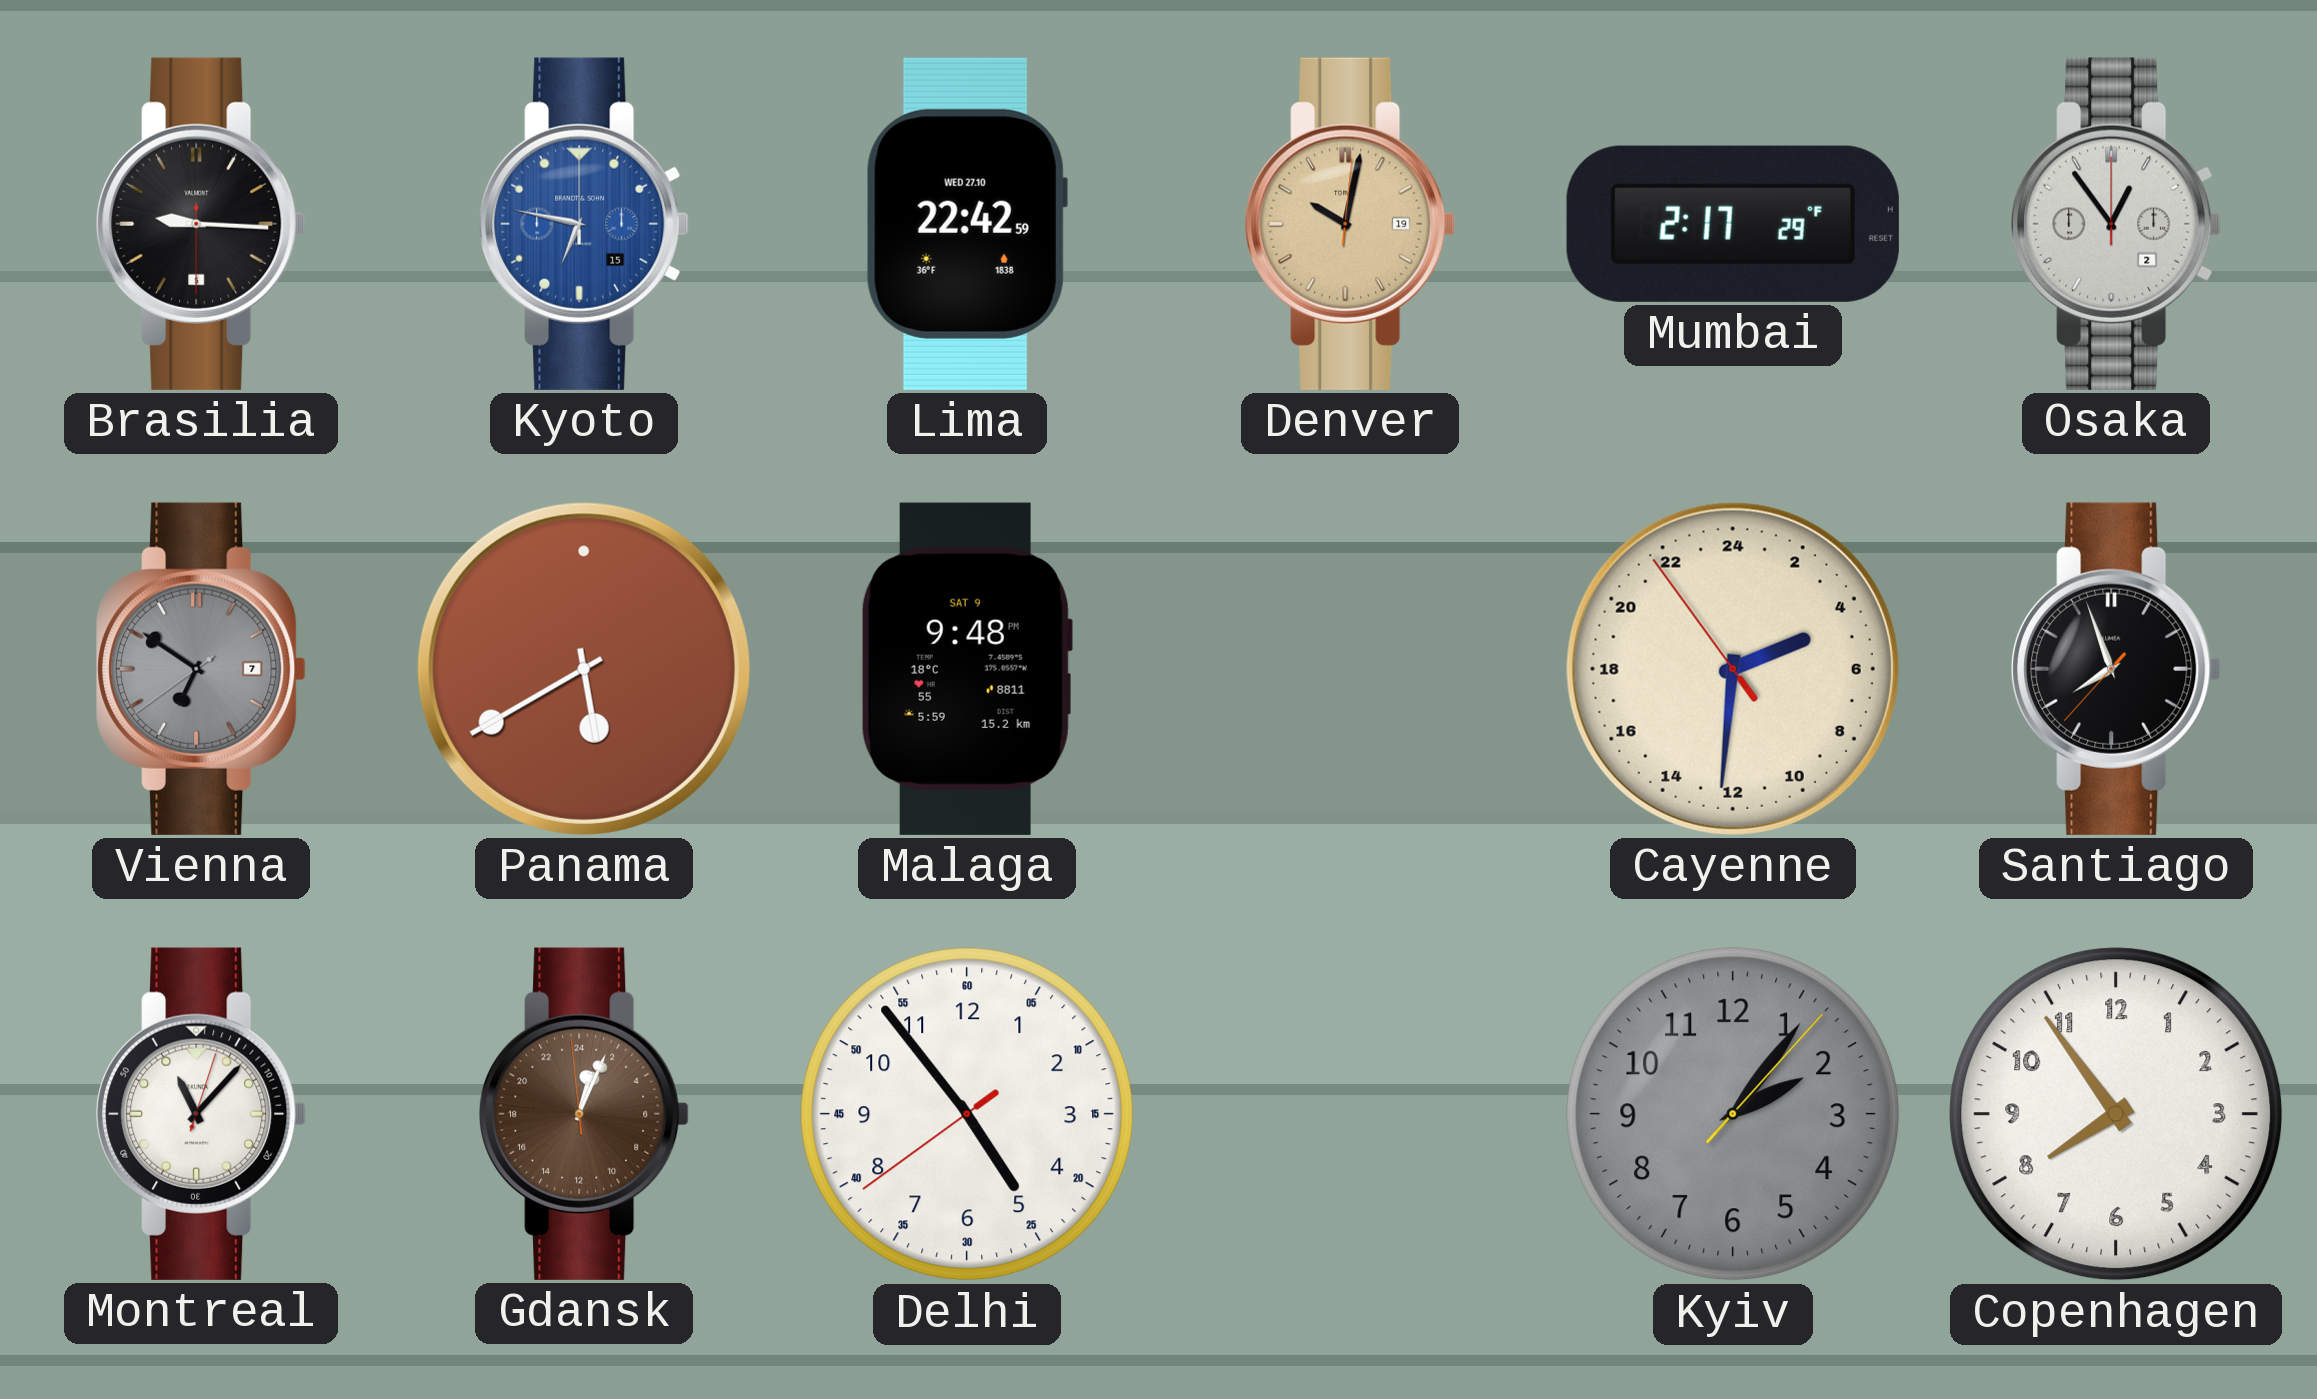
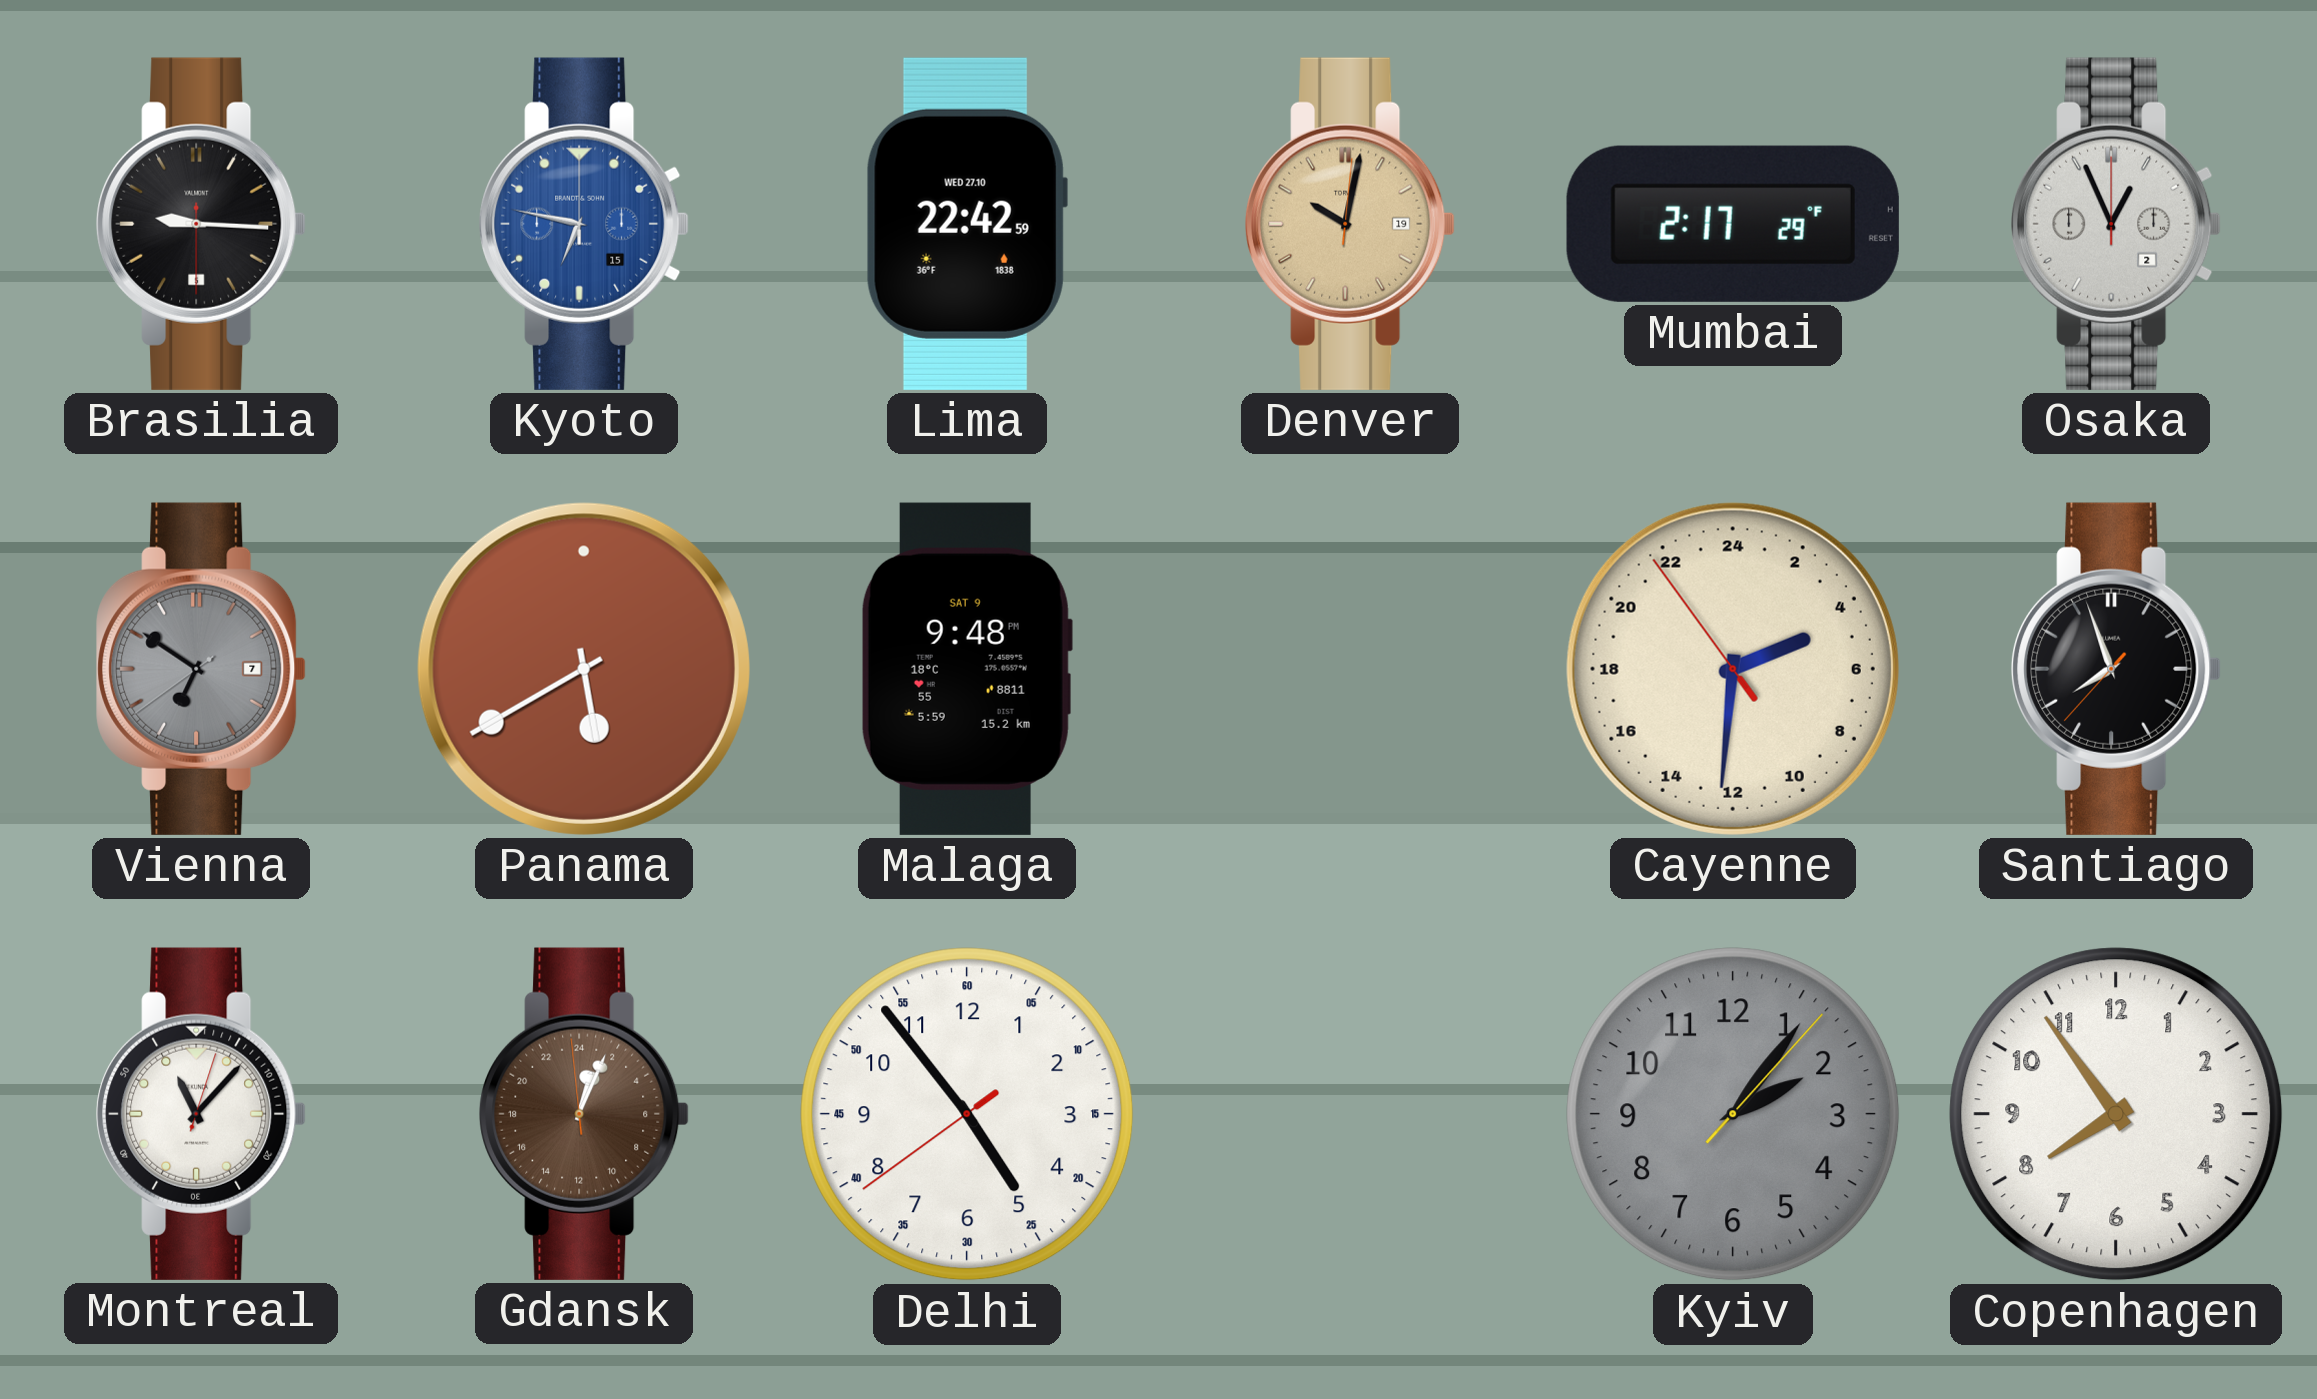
Osaka: 12:54 -> 12:56
